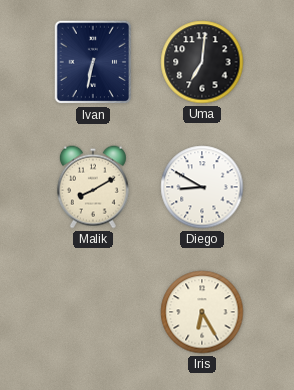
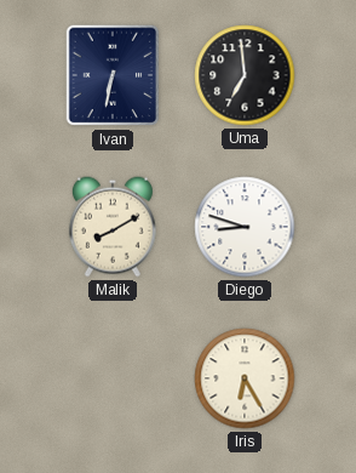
Uma: 7:01 -> 6:59
Diego: 8:50 -> 8:48
